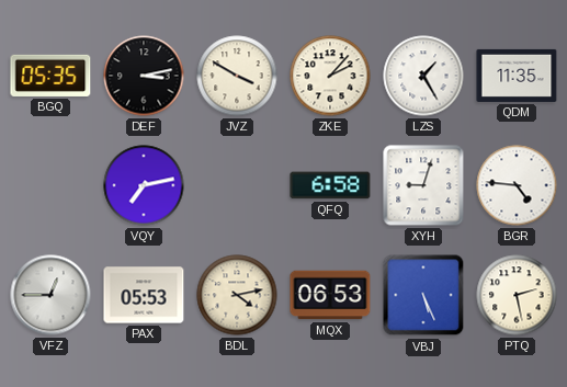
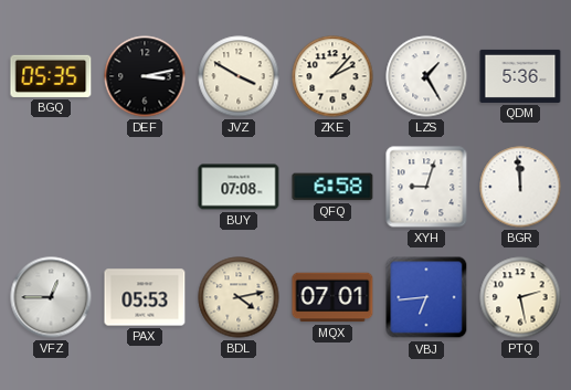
QDM: 11:35 -> 5:36
VQY: 7:13 -> none
BUY: none -> 07:08
BGR: 4:46 -> 11:59
MQX: 06:53 -> 07:01
VBJ: 5:26 -> 6:44
